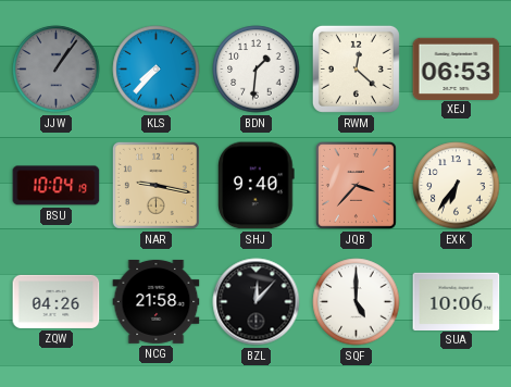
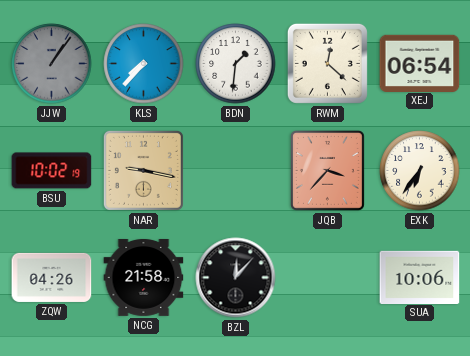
XEJ: 06:53 -> 06:54
BSU: 10:04 -> 10:02
SHJ: 9:40 -> none
SQF: 5:00 -> none
